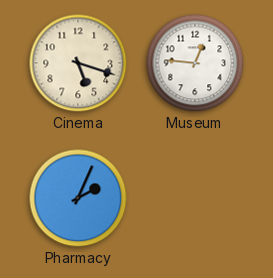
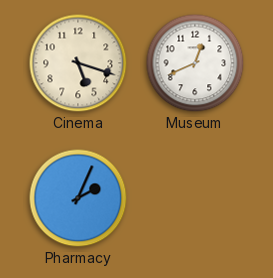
Museum: 12:46 -> 12:41
